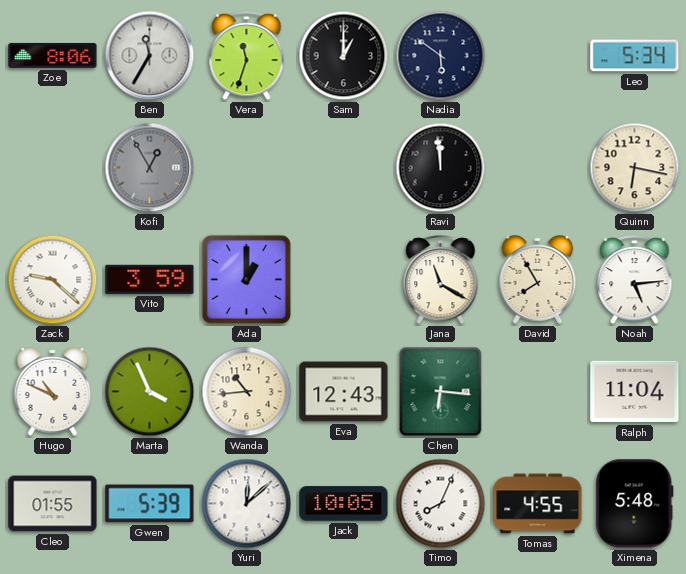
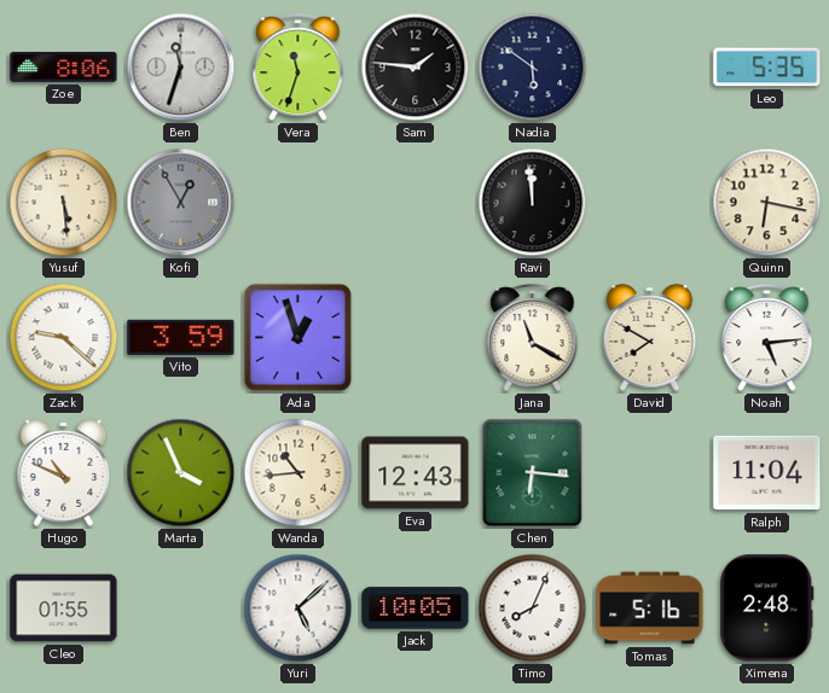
Ben: 11:35 -> 11:33
Sam: 1:00 -> 1:46
Leo: 5:34 -> 5:35
Yusuf: none -> 5:29
Ada: 1:00 -> 12:57
David: 7:55 -> 7:50
Gwen: 5:39 -> none
Yuri: 12:08 -> 5:08
Tomas: 4:55 -> 5:16
Ximena: 5:48 -> 2:48
